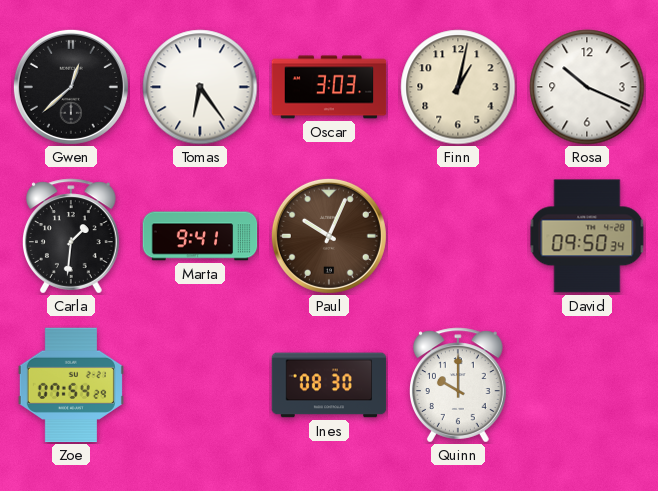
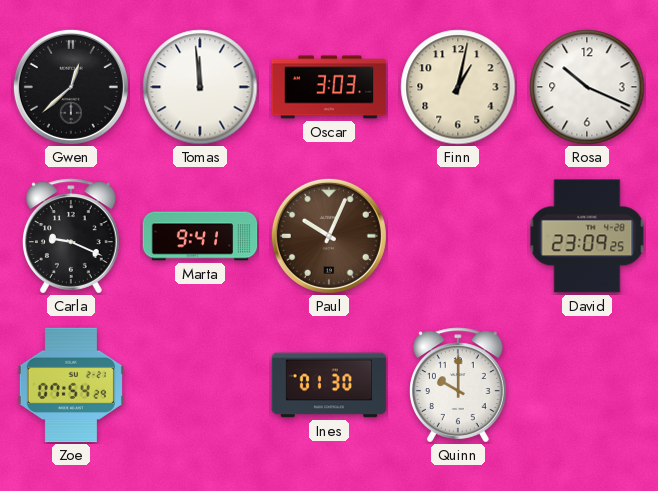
Tomas: 6:24 -> 11:59
Carla: 1:31 -> 9:19
David: 09:50 -> 23:09
Ines: 08:30 -> 01:30
